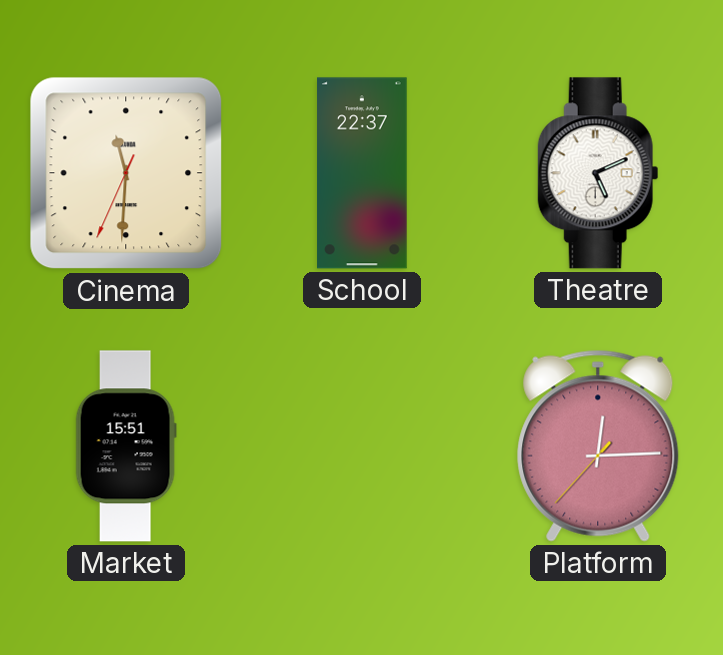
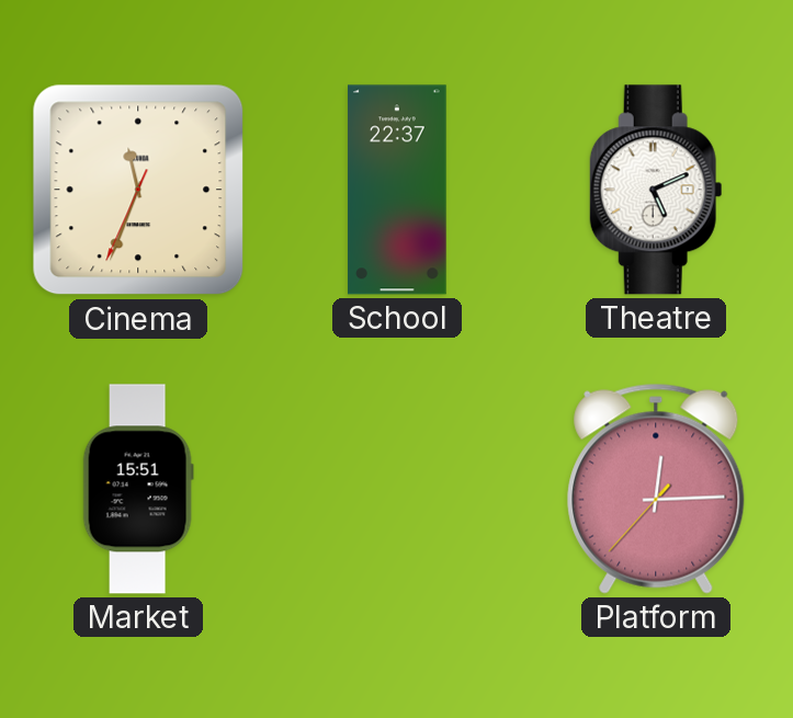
Cinema: 11:30 -> 11:33
